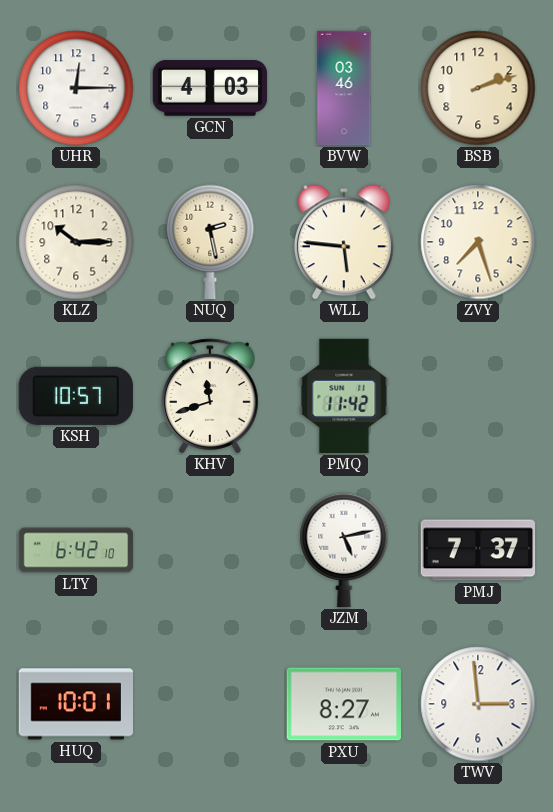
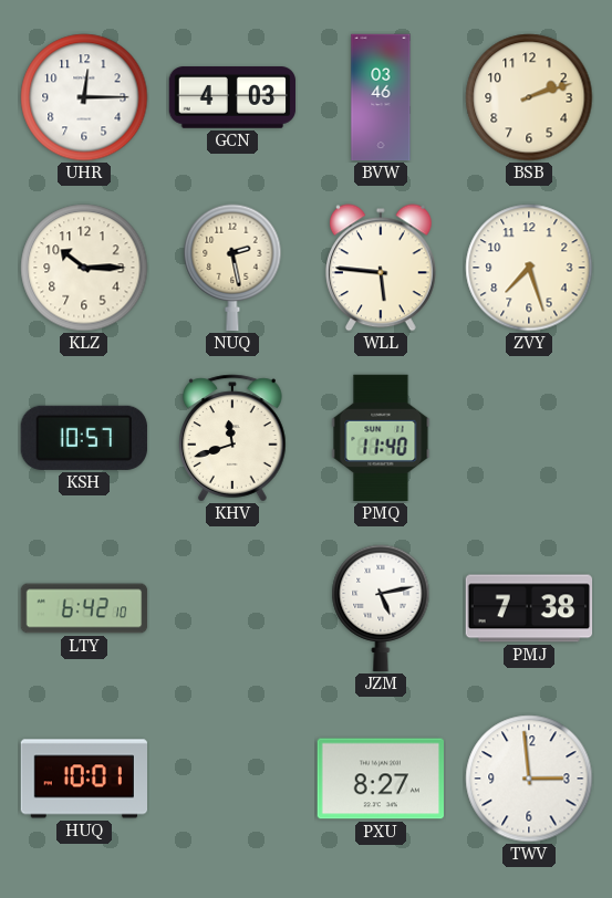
PMQ: 11:42 -> 11:40
PMJ: 7:37 -> 7:38
